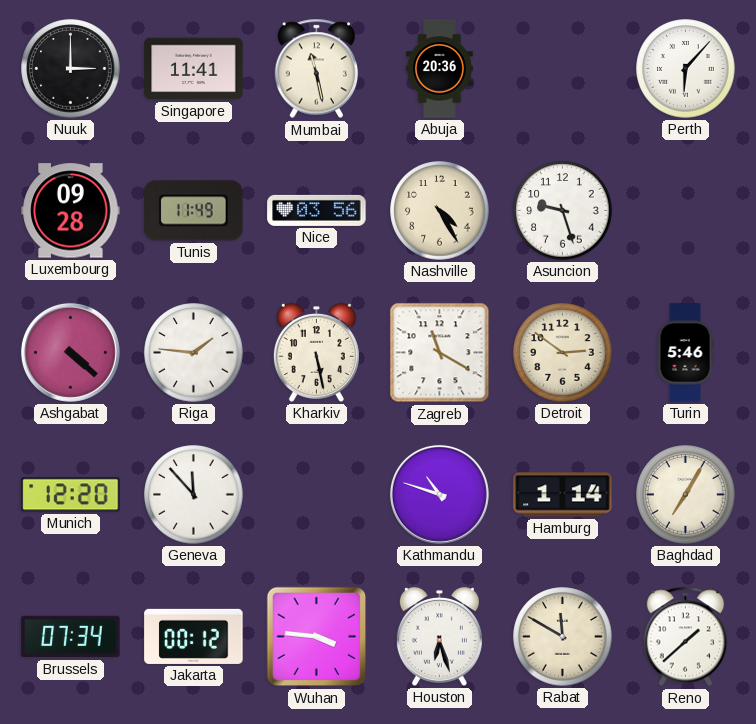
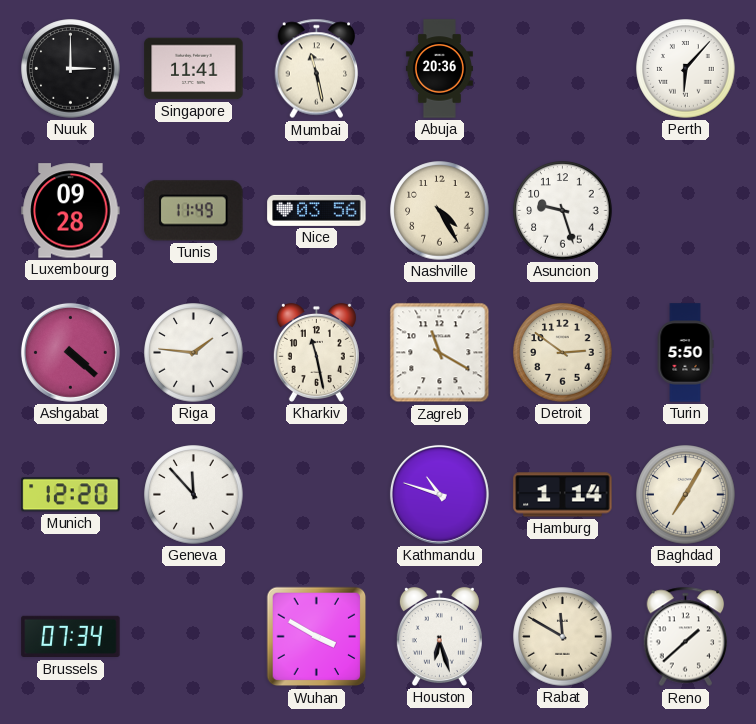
Kharkiv: 5:28 -> 11:28
Turin: 5:46 -> 5:50
Jakarta: 00:12 -> none
Wuhan: 3:46 -> 3:50
